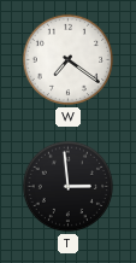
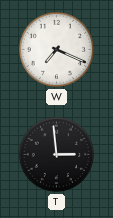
W: 7:21 -> 7:19
